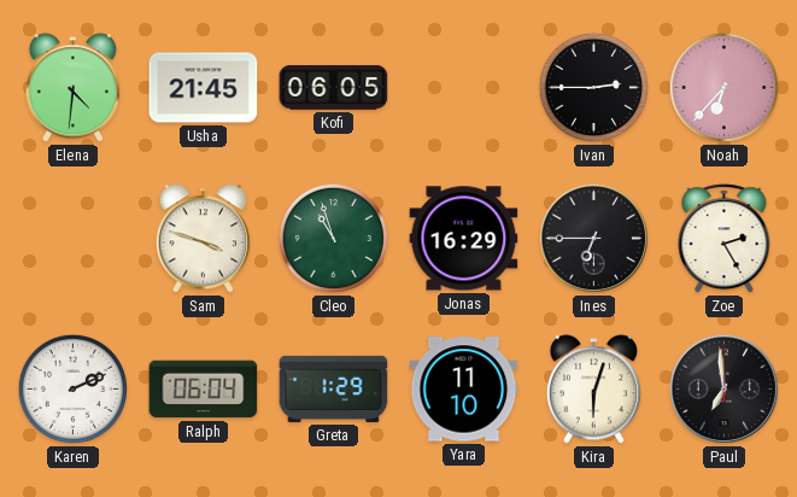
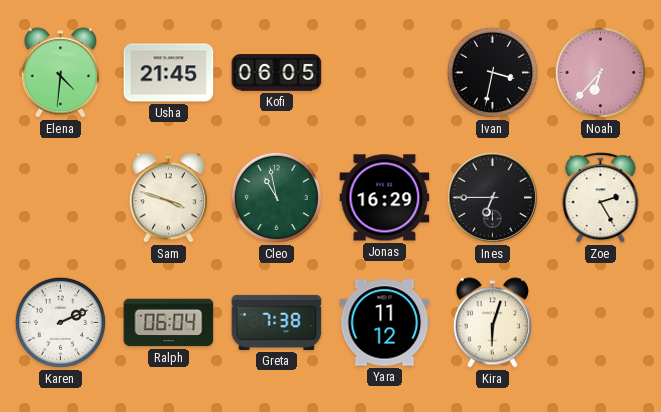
Ivan: 2:45 -> 3:32
Cleo: 10:57 -> 10:58
Greta: 1:29 -> 7:38
Yara: 11:10 -> 11:12
Paul: 6:59 -> none
